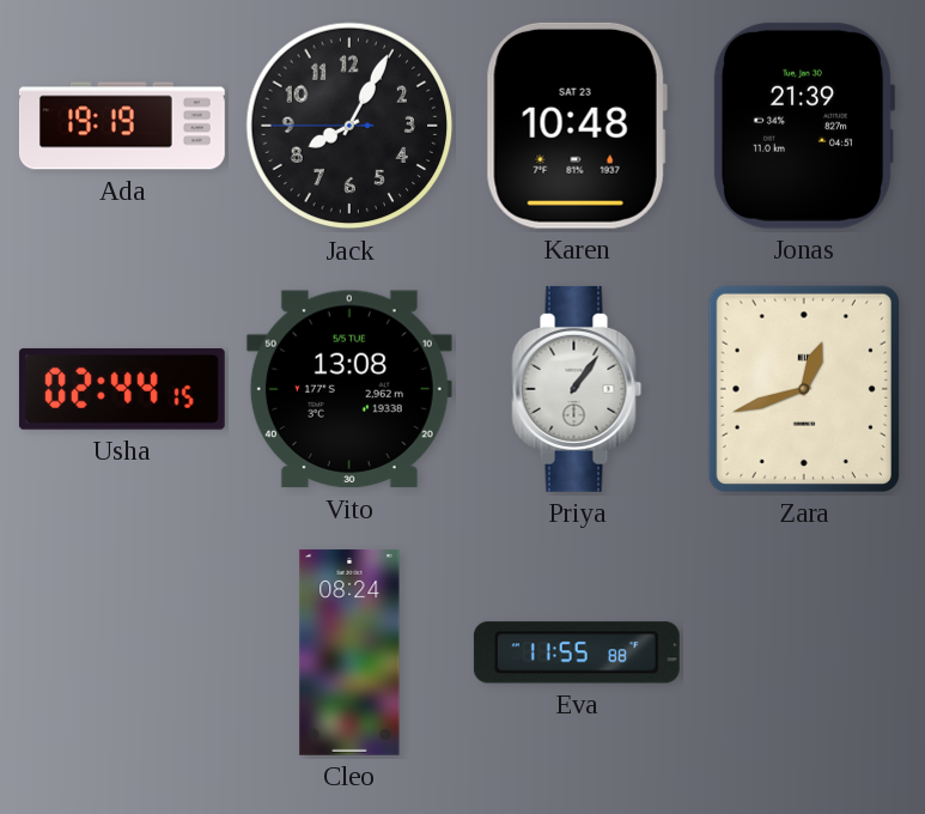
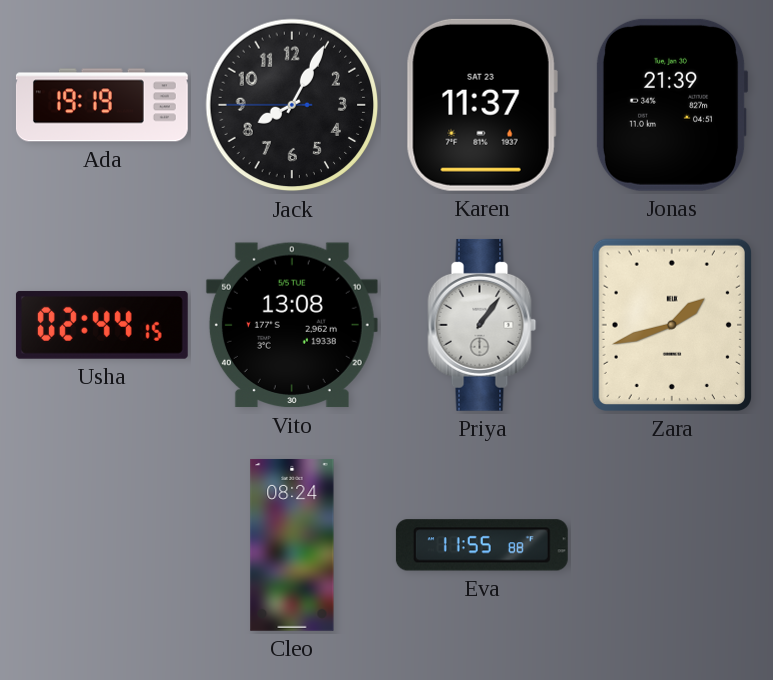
Karen: 10:48 -> 11:37
Zara: 12:42 -> 1:42
